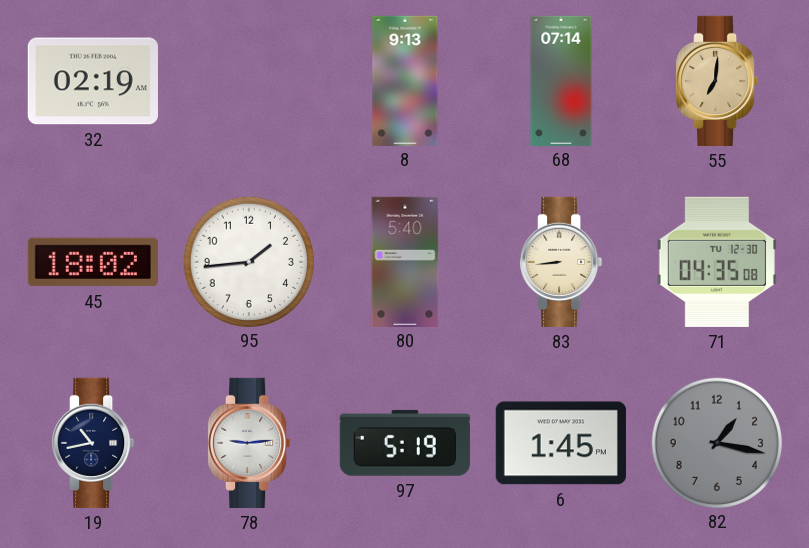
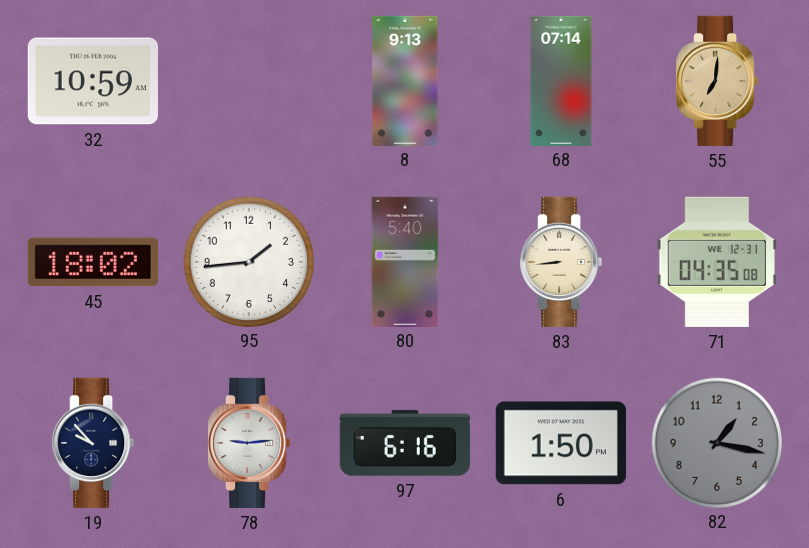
32: 02:19 -> 10:59
71 date: TU 12-30 -> WE 12-31
19: 10:43 -> 9:53
97: 5:19 -> 6:16
6: 1:45 -> 1:50
